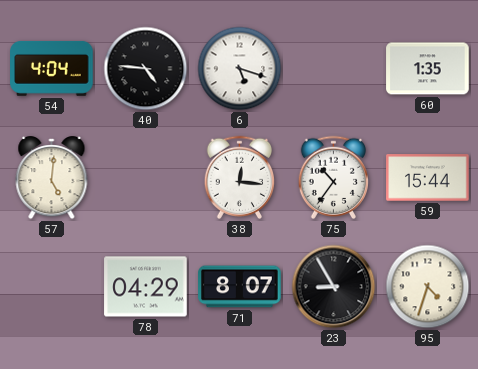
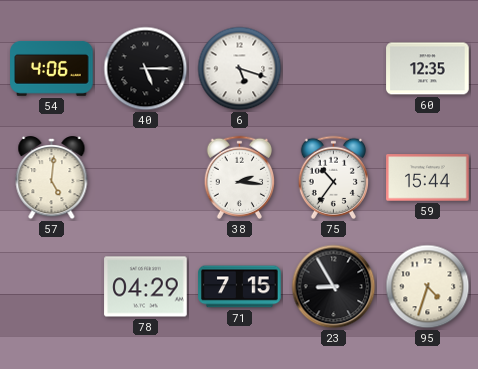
54: 4:04 -> 4:06
40: 4:46 -> 5:15
60: 1:35 -> 12:35
38: 12:16 -> 2:16
71: 8:07 -> 7:15
